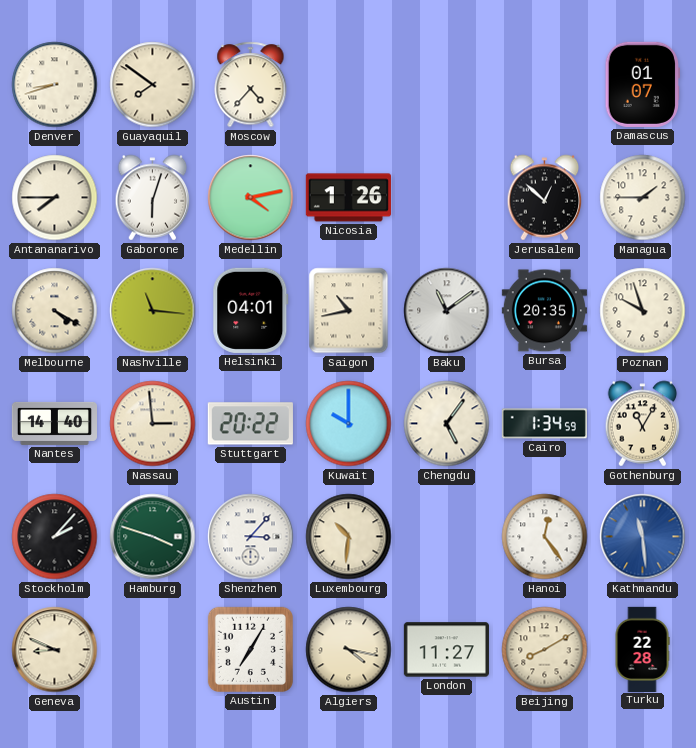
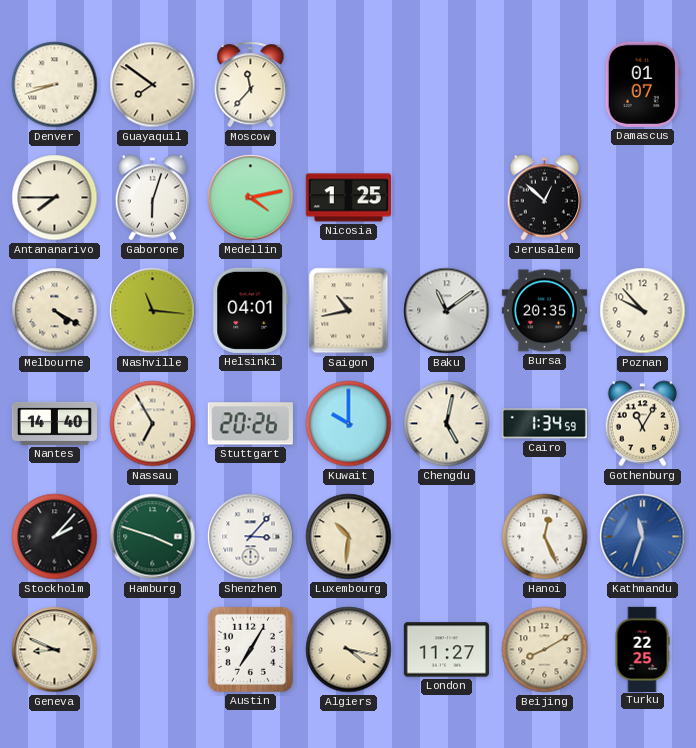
Moscow: 4:37 -> 11:37
Nicosia: 1:26 -> 1:25
Managua: 1:45 -> none
Poznan: 9:57 -> 9:53
Nassau: 2:59 -> 6:55
Stuttgart: 20:22 -> 20:26
Chengdu: 5:06 -> 5:02
Hanoi: 12:24 -> 12:26
Kathmandu: 11:29 -> 11:33
Turku: 22:28 -> 22:25
